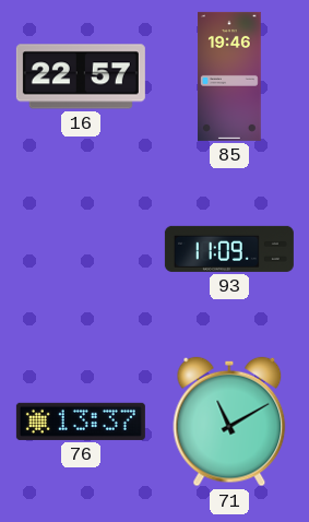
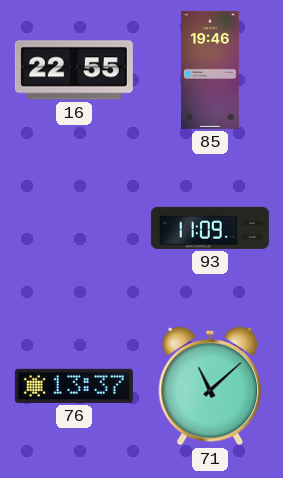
16: 22:57 -> 22:55
71: 11:10 -> 11:08
